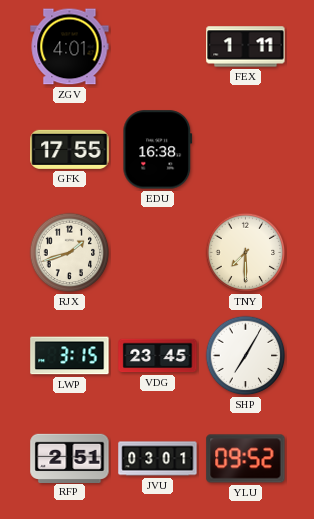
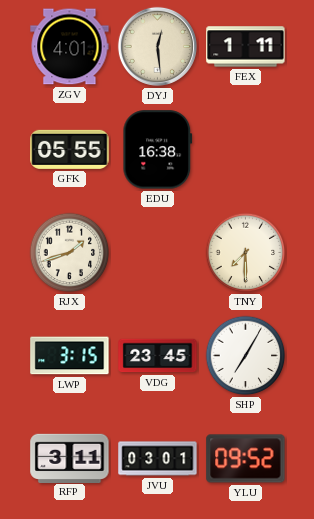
DYJ: none -> 12:29
GFK: 17:55 -> 05:55
RFP: 2:51 -> 3:11
